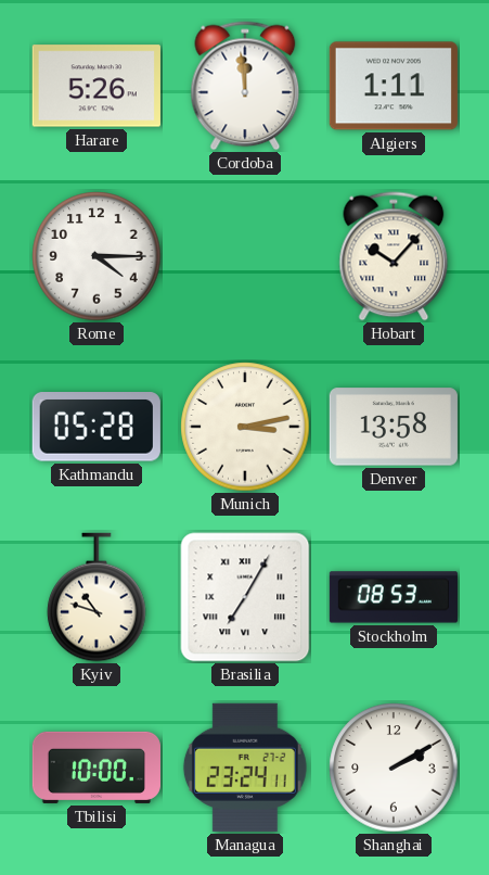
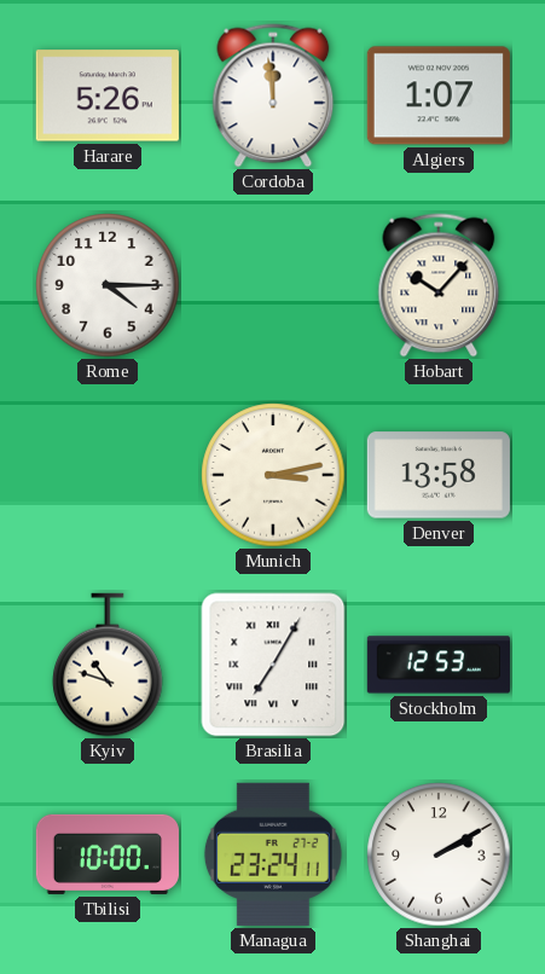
Algiers: 1:11 -> 1:07
Kathmandu: 05:28 -> none
Stockholm: 08:53 -> 12:53
